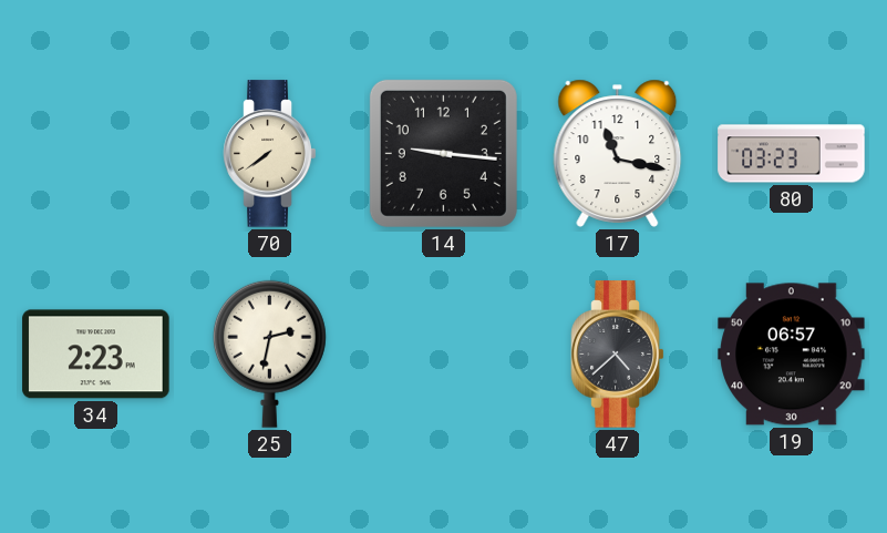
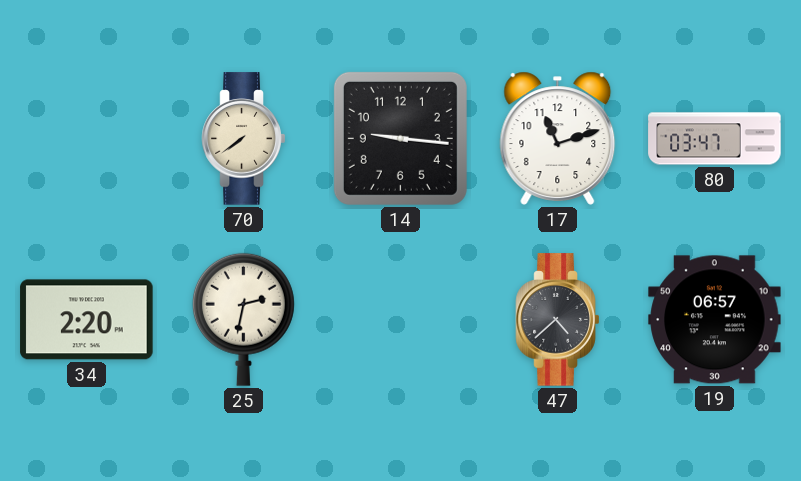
17: 11:17 -> 11:12
80: 03:23 -> 03:47
34: 2:23 -> 2:20
